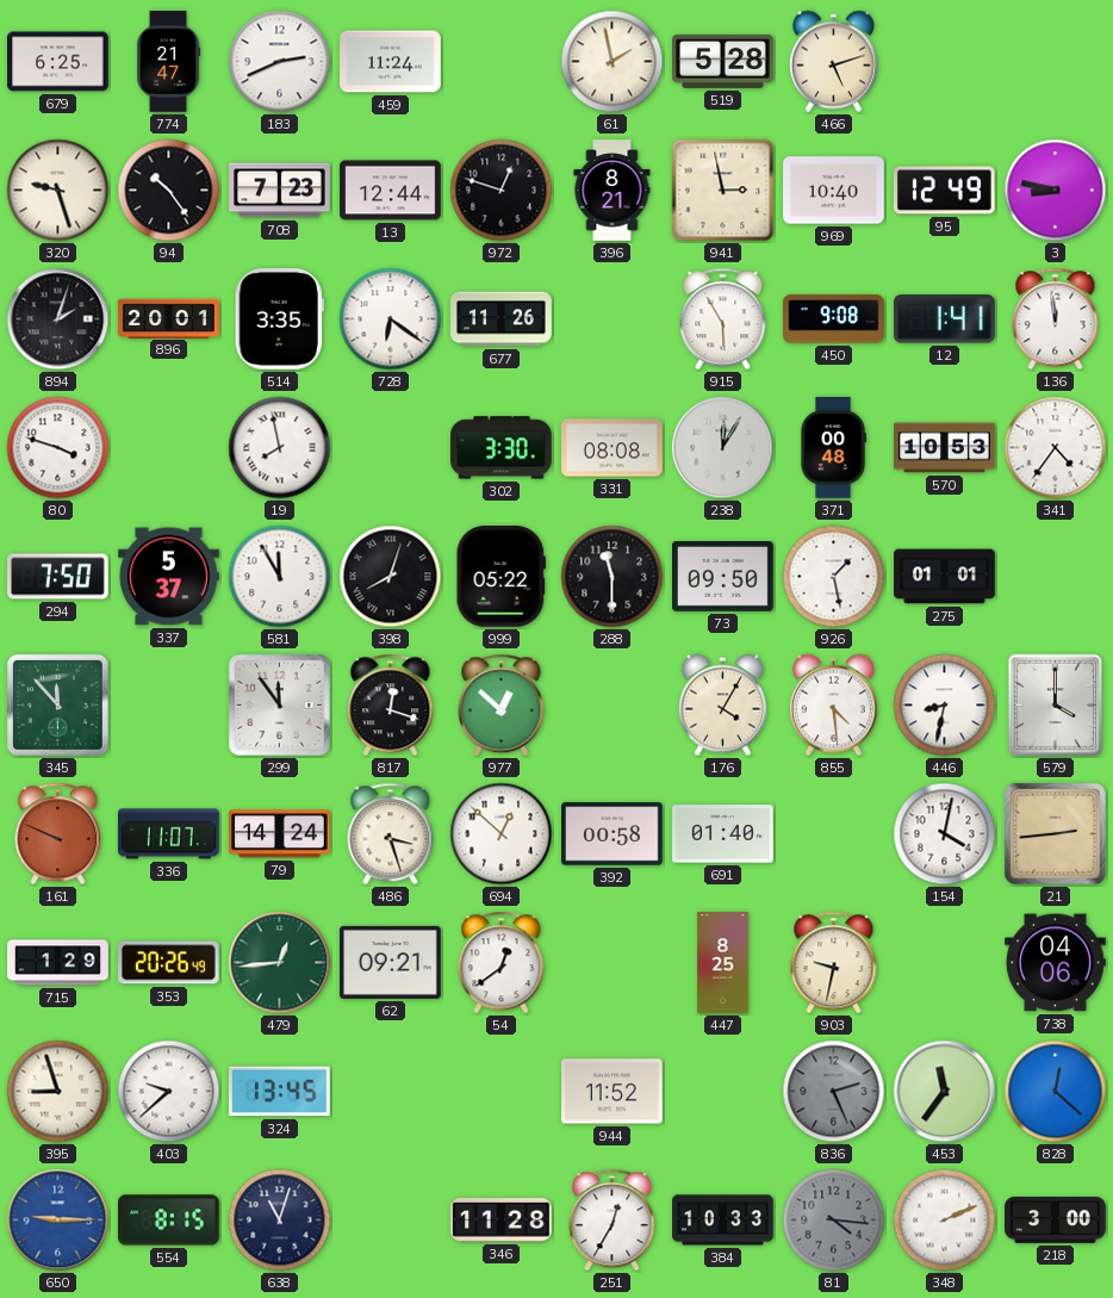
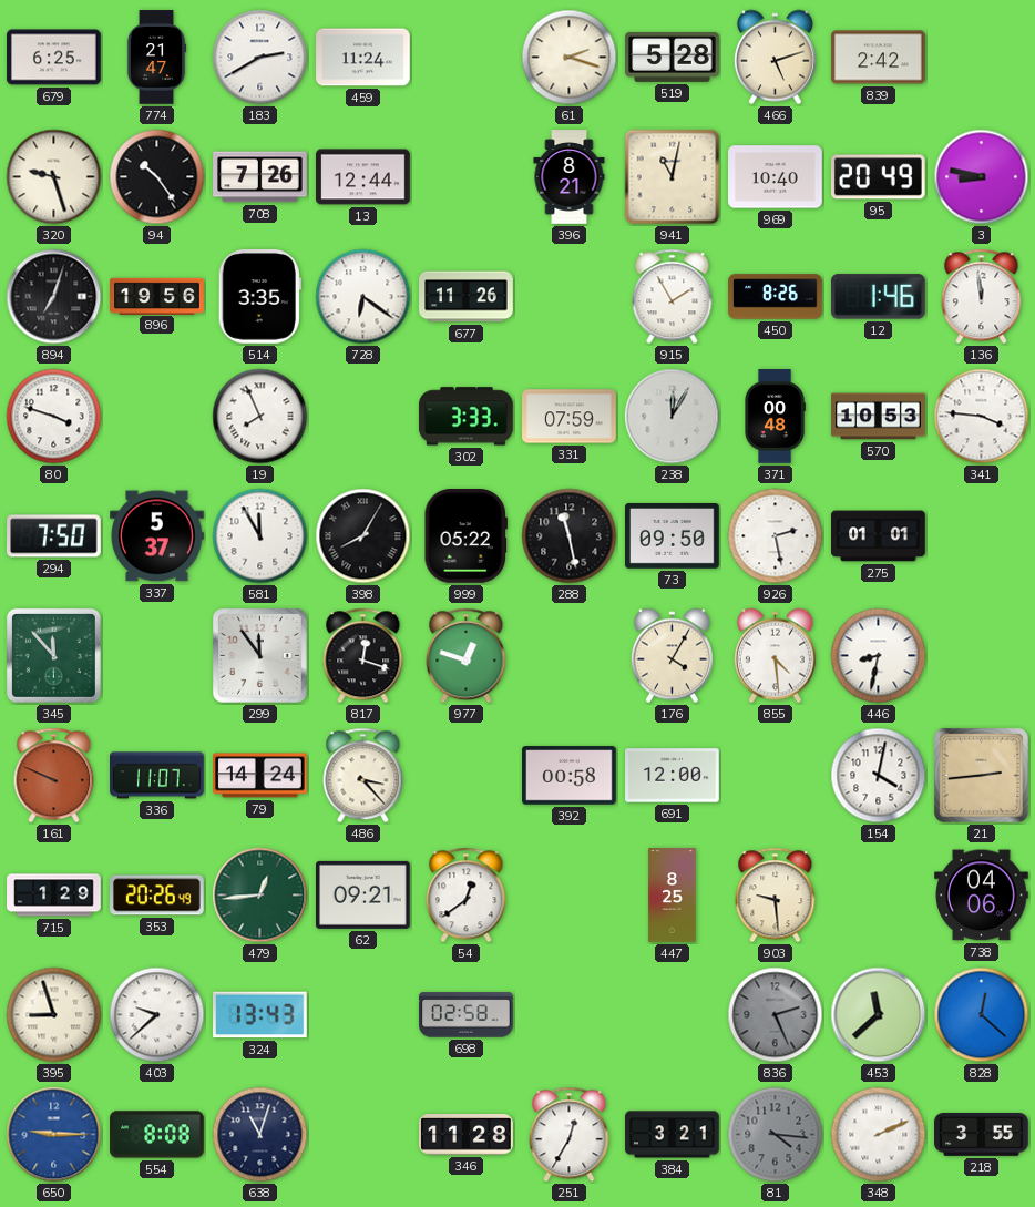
183: 2:41 -> 2:40
61: 1:58 -> 2:18
839: none -> 2:42
708: 7:23 -> 7:26
972: 12:48 -> none
941: 2:58 -> 11:02
95: 12:49 -> 20:49
894: 2:03 -> 7:03
896: 20:01 -> 19:56
915: 5:55 -> 1:55
450: 9:08 -> 8:26
12: 1:41 -> 1:46
19: 7:58 -> 7:56
302: 3:30 -> 3:33
331: 08:08 -> 07:59
341: 4:36 -> 3:46
398: 8:03 -> 8:05
288: 11:30 -> 11:28
926: 1:28 -> 2:28
977: 12:52 -> 12:48
579: 4:00 -> none
486: 3:27 -> 3:23
694: 12:52 -> none
691: 01:40 -> 12:00
903: 9:32 -> 9:29
324: 13:45 -> 13:43
698: none -> 02:58
944: 11:52 -> none
453: 11:36 -> 11:38
554: 8:15 -> 8:08
384: 10:33 -> 3:21
218: 3:00 -> 3:55
